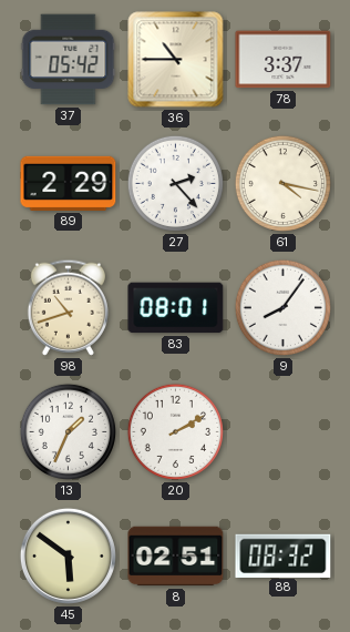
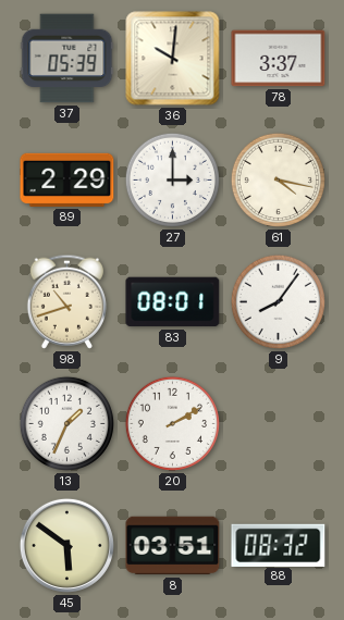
37: 05:42 -> 05:39
36: 10:45 -> 10:01
27: 2:23 -> 3:00
8: 02:51 -> 03:51
